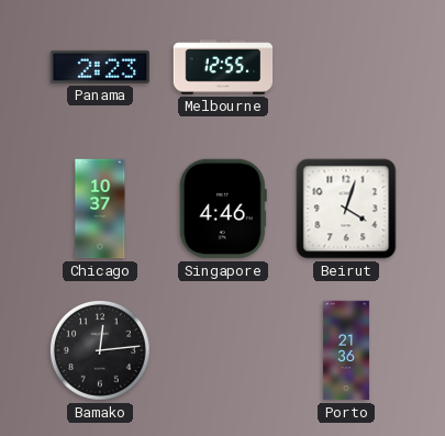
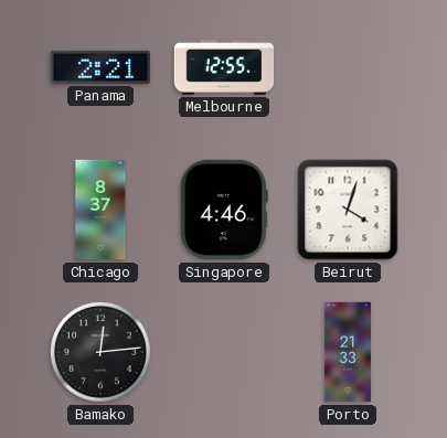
Panama: 2:23 -> 2:21
Chicago: 10:37 -> 8:37
Porto: 21:36 -> 21:33
